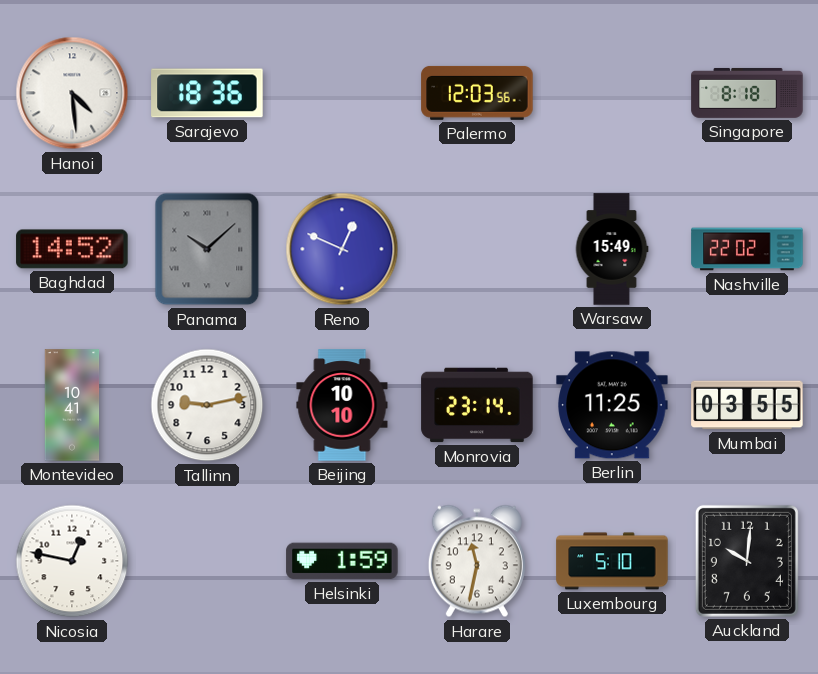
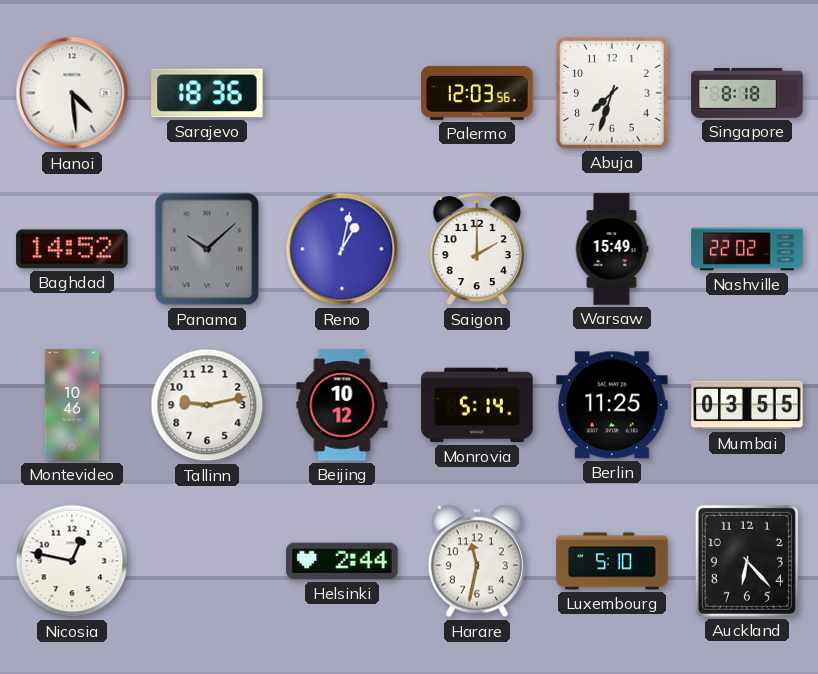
Abuja: none -> 7:33
Reno: 12:49 -> 1:02
Saigon: none -> 2:00
Montevideo: 10:41 -> 10:46
Beijing: 10:10 -> 10:12
Monrovia: 23:14 -> 5:14
Helsinki: 1:59 -> 2:44
Auckland: 10:01 -> 6:23
